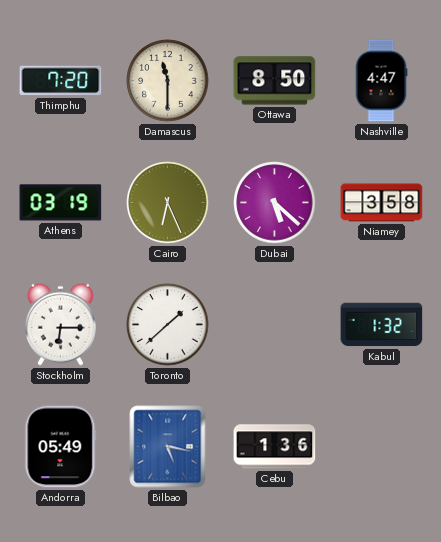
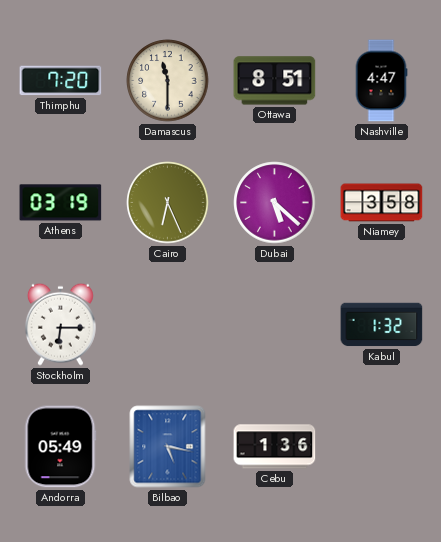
Ottawa: 8:50 -> 8:51
Toronto: 1:38 -> none
